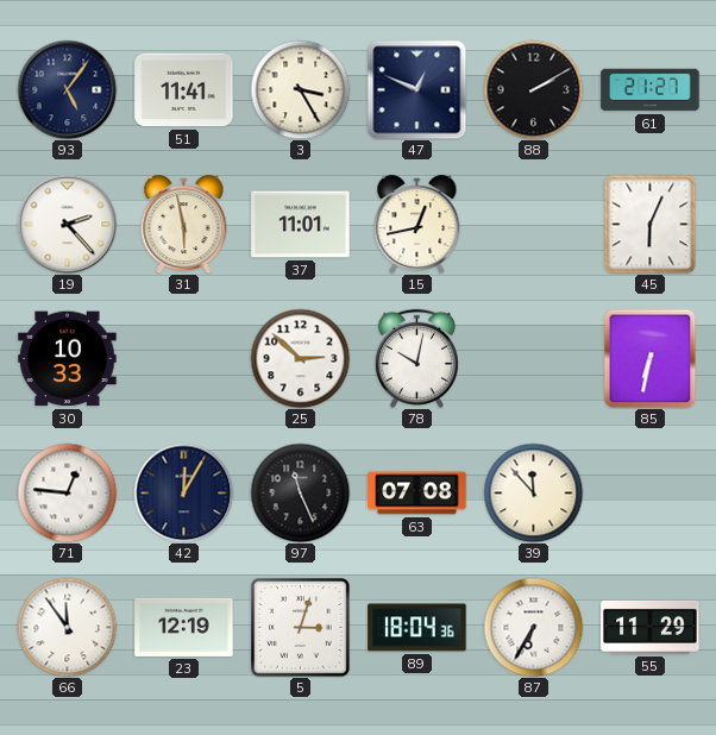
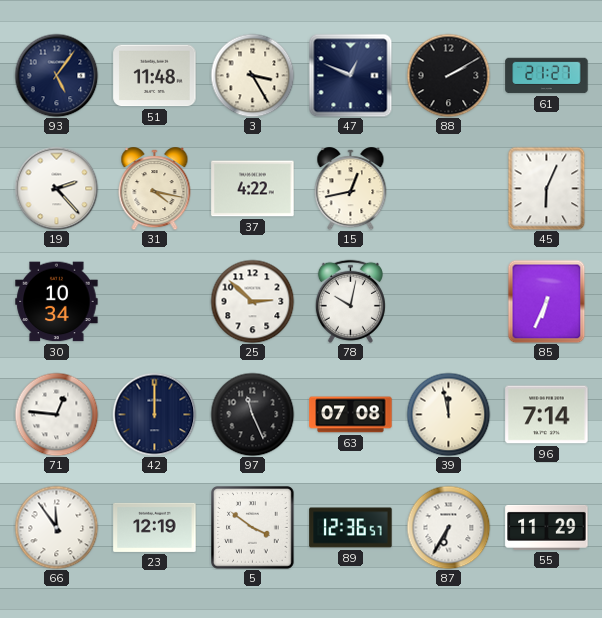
51: 11:41 -> 11:48
31: 5:58 -> 4:17
37: 11:01 -> 4:22
30: 10:33 -> 10:34
85: 6:32 -> 6:34
42: 12:05 -> 12:00
39: 11:53 -> 11:58
96: none -> 7:14
5: 3:03 -> 3:51
89: 18:04 -> 12:36
